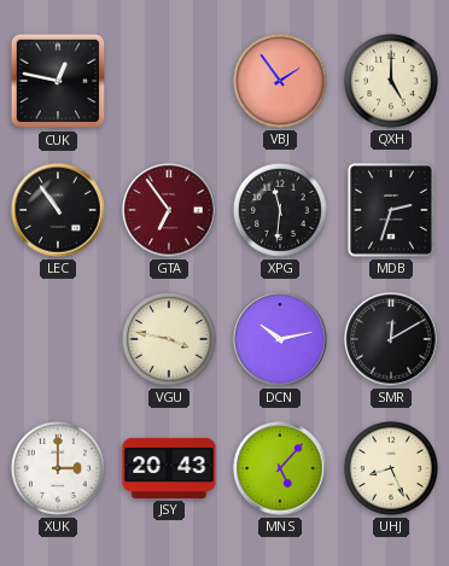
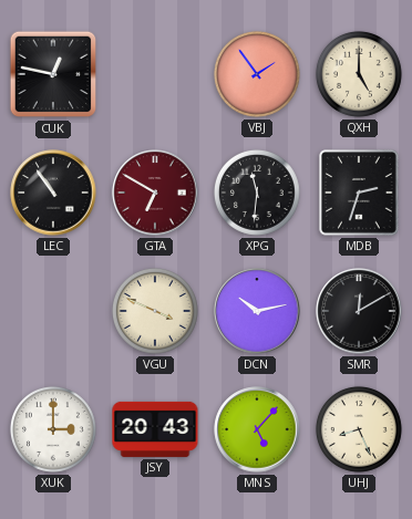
GTA: 6:54 -> 6:50
VGU: 3:47 -> 3:49
